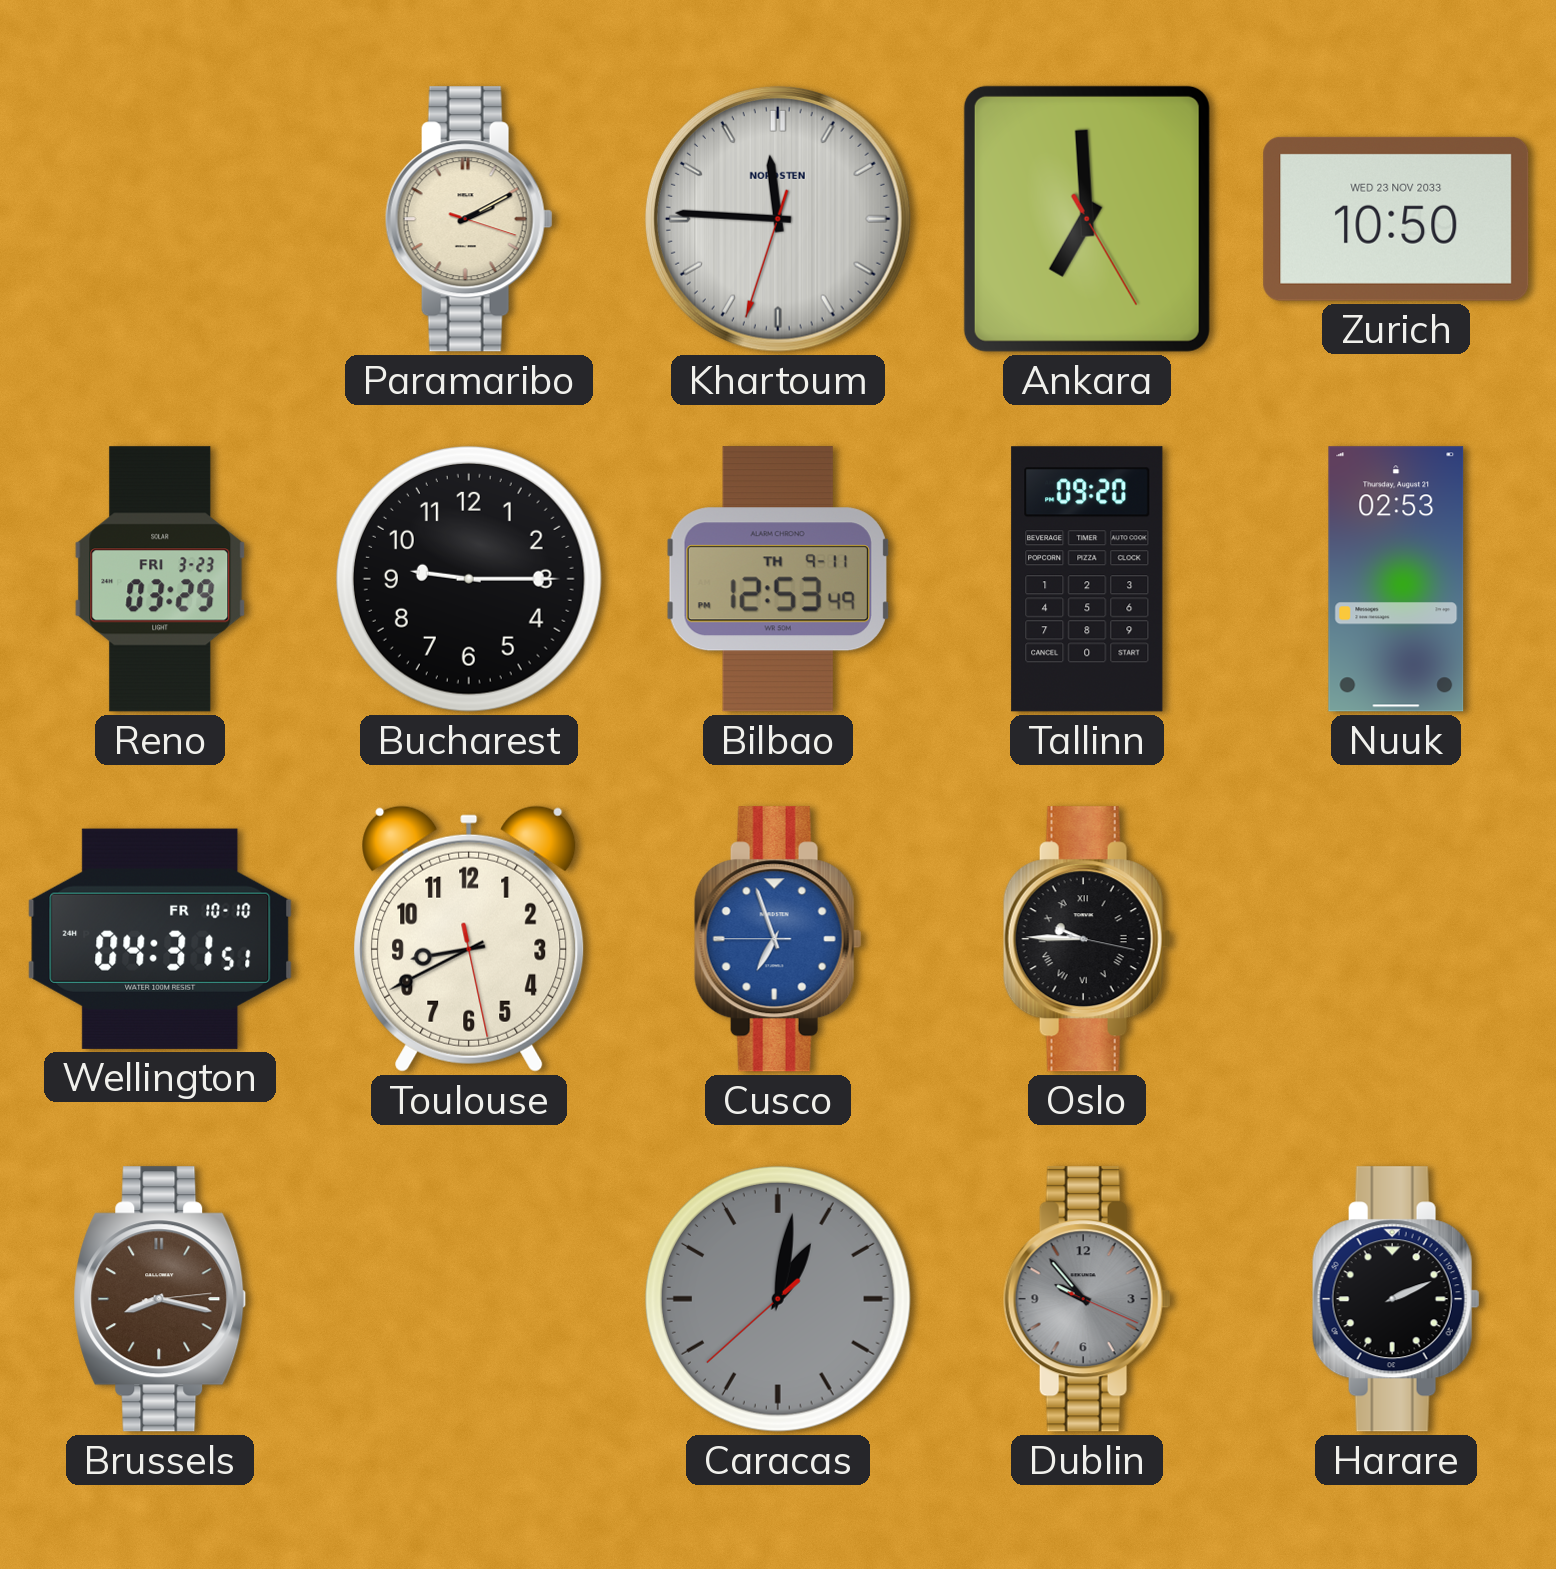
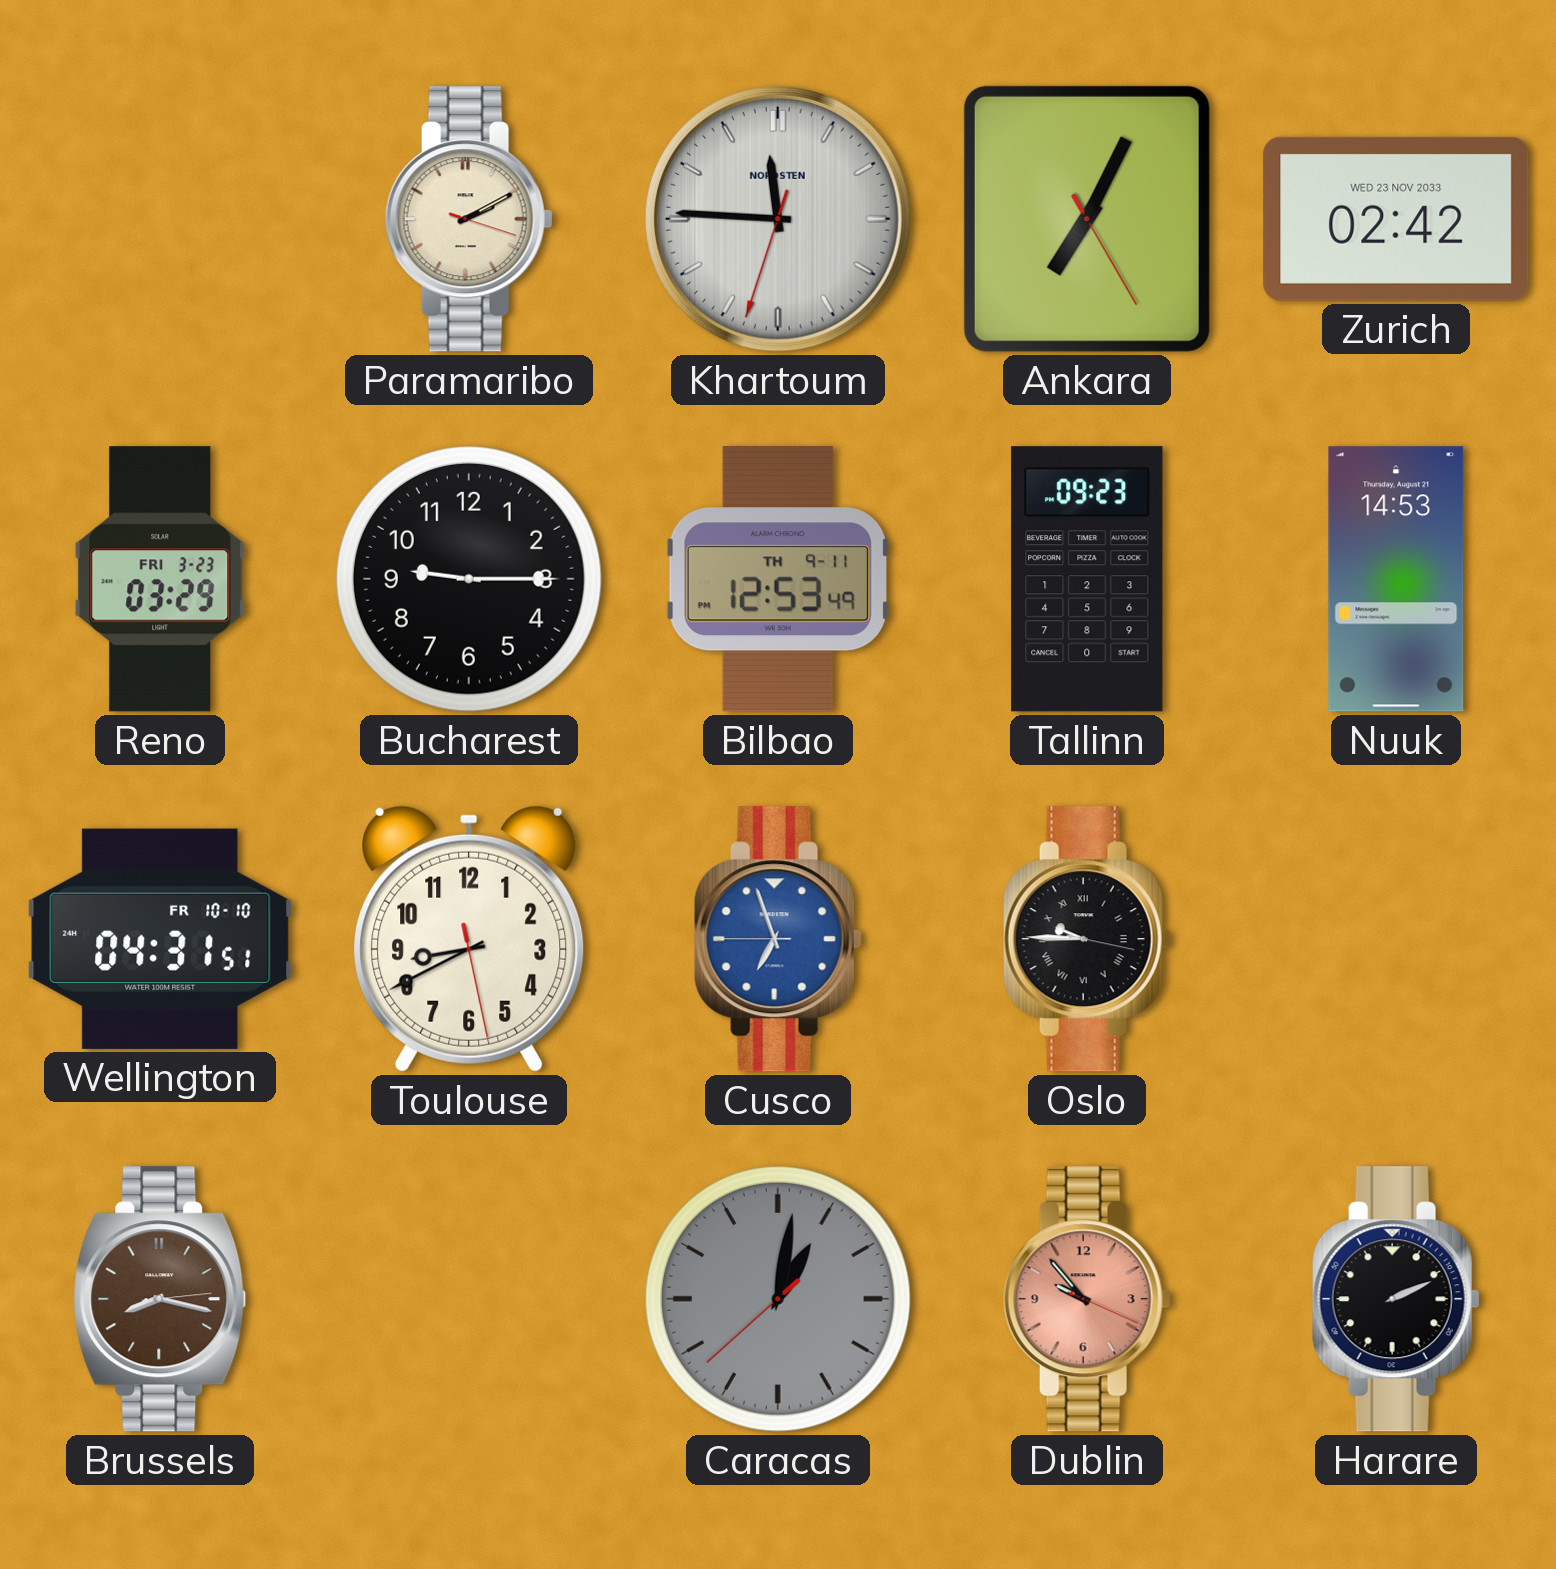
Ankara: 6:59 -> 7:04
Zurich: 10:50 -> 02:42
Tallinn: 09:20 -> 09:23
Nuuk: 02:53 -> 14:53
Dublin dial: grey -> salmon
